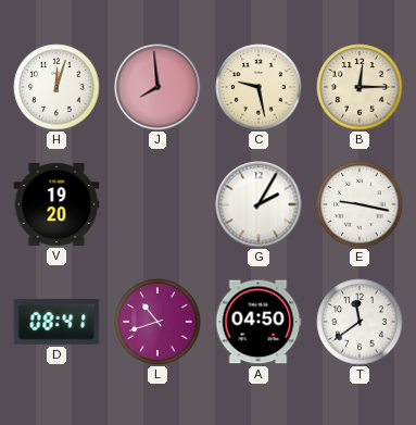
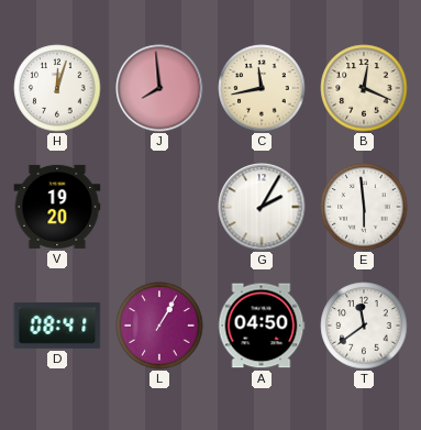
C: 9:28 -> 11:43
B: 12:15 -> 12:19
E: 9:17 -> 5:59
L: 10:42 -> 1:05
